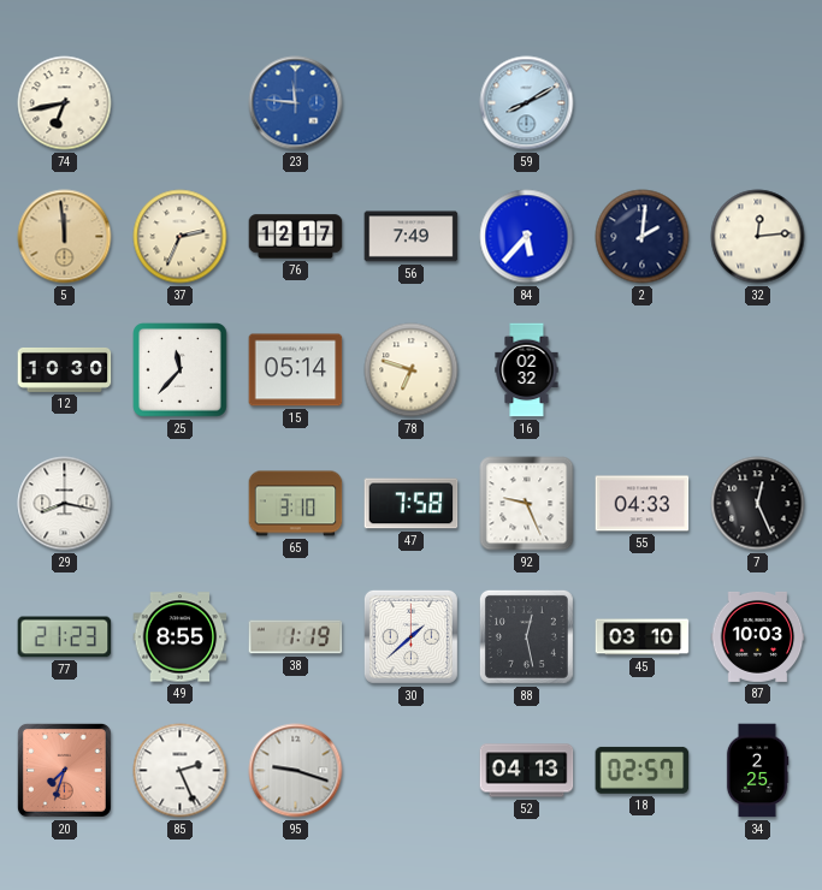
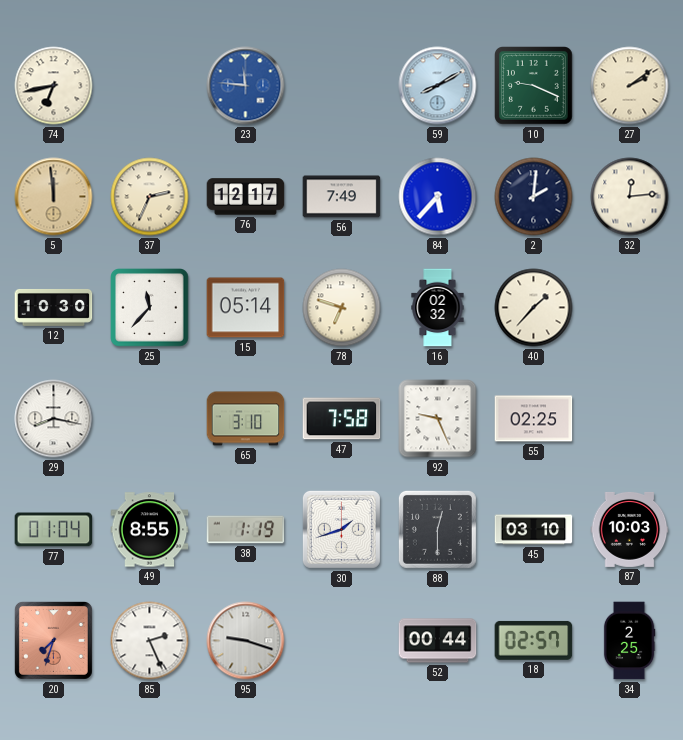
10: none -> 9:19
27: none -> 2:09
40: none -> 1:37
55: 04:33 -> 02:25
7: 12:26 -> none
77: 21:23 -> 01:04
30: 1:38 -> 1:42
88: 12:28 -> 12:30
52: 04:13 -> 00:44
